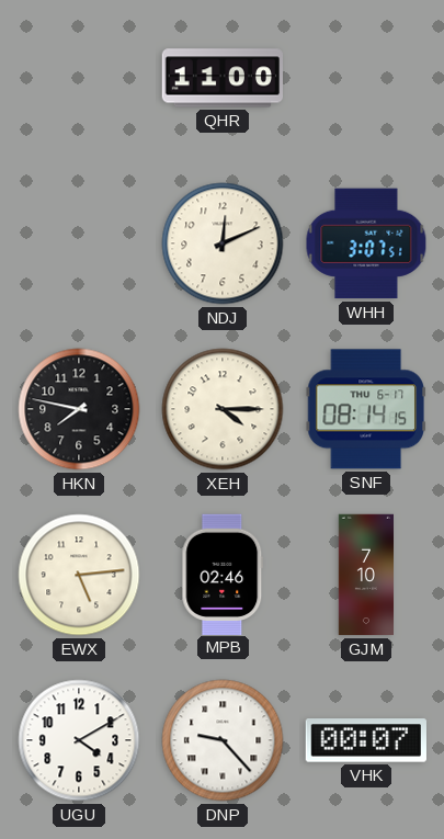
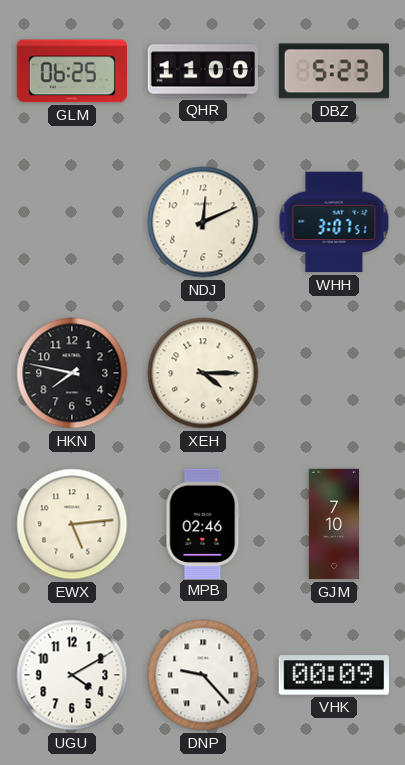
GLM: none -> 06:25
DBZ: none -> 5:23
SNF: 08:14 -> none
VHK: 00:07 -> 00:09
